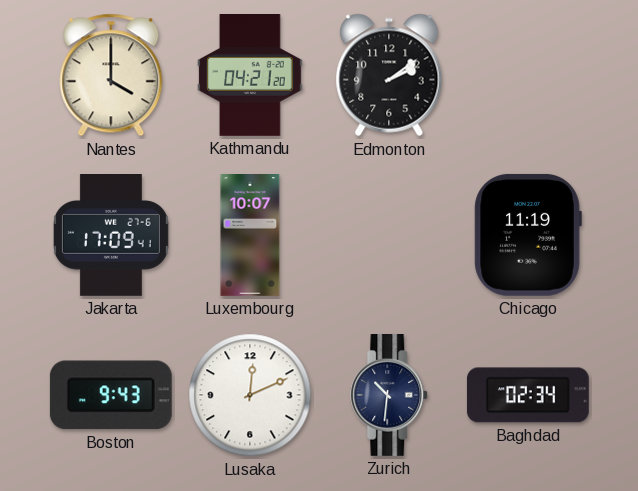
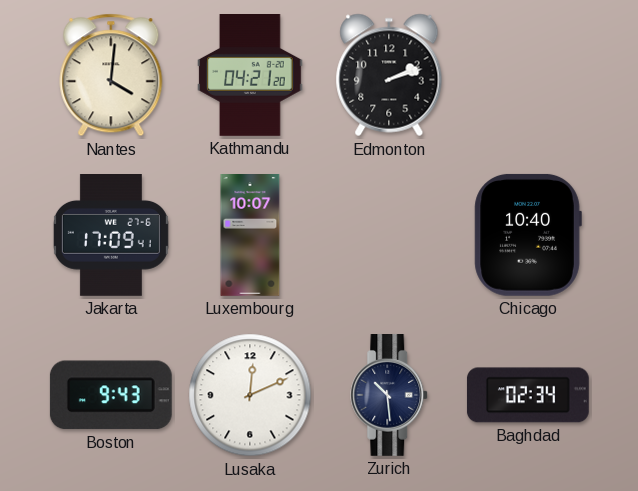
Nantes: 4:00 -> 4:01
Edmonton: 2:09 -> 2:12
Chicago: 11:19 -> 10:40
Zurich: 10:31 -> 10:29
